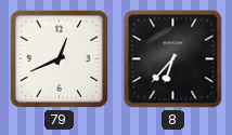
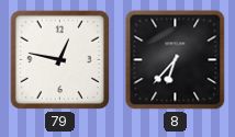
79: 12:41 -> 12:47
